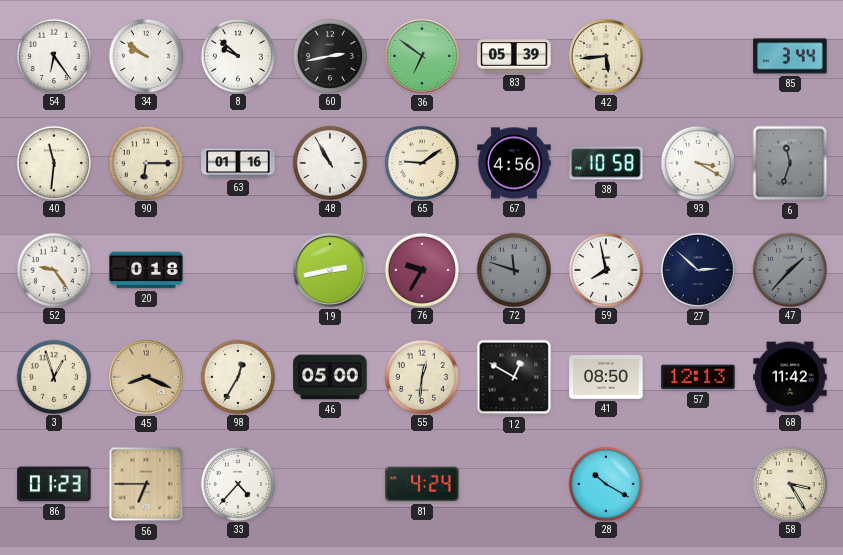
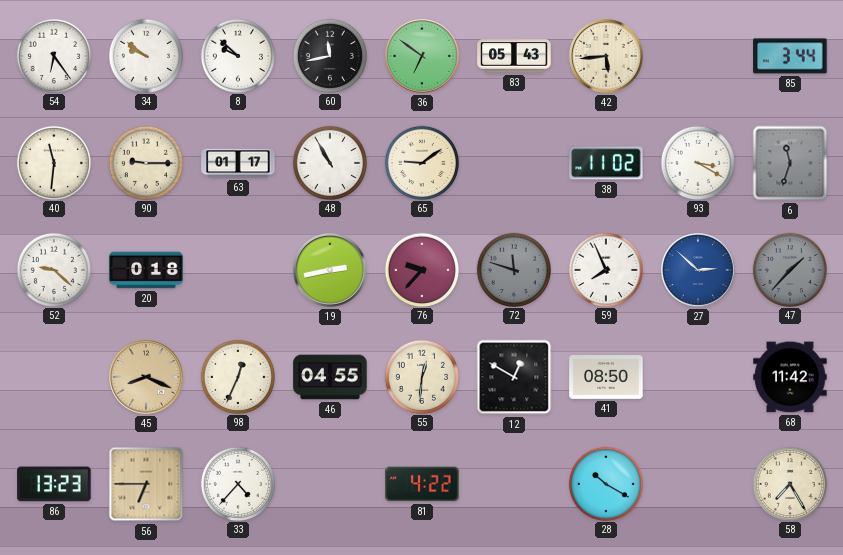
60: 2:43 -> 11:43
83: 05:39 -> 05:43
90: 6:15 -> 9:15
63: 01:16 -> 01:17
67: 4:56 -> none
38: 10:58 -> 11:02
52: 9:24 -> 9:22
76: 9:35 -> 9:37
59: 7:58 -> 7:56
27 dial: navy -> blue
3: 12:57 -> none
98: 12:35 -> 12:34
46: 05:00 -> 04:55
57: 12:13 -> none
86: 01:23 -> 13:23
81: 4:24 -> 4:22
58: 3:25 -> 7:25
